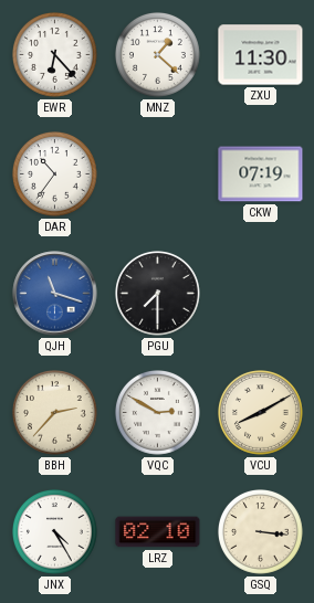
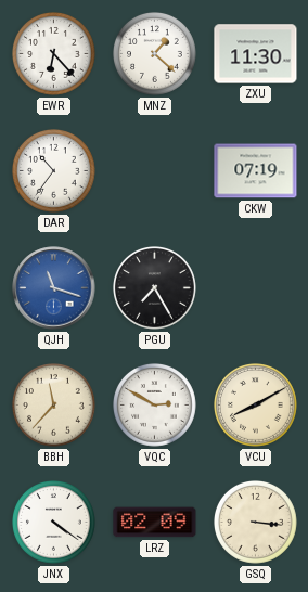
PGU: 7:30 -> 7:25
BBH: 2:37 -> 11:37
JNX: 4:25 -> 4:21
LRZ: 02:10 -> 02:09
